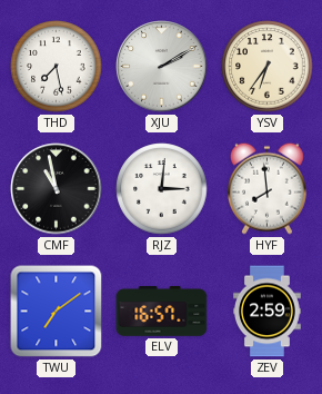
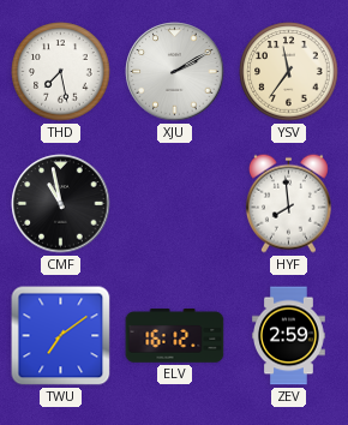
YSV: 6:36 -> 11:36
RJZ: 3:01 -> none
ELV: 16:57 -> 16:12
